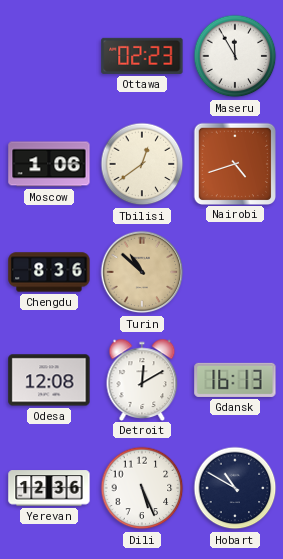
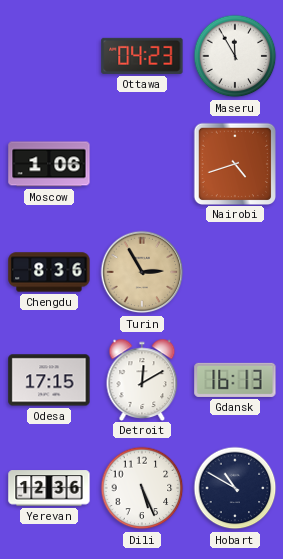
Ottawa: 02:23 -> 04:23
Tbilisi: 12:39 -> none
Turin: 10:52 -> 2:55
Odesa: 12:08 -> 17:15
